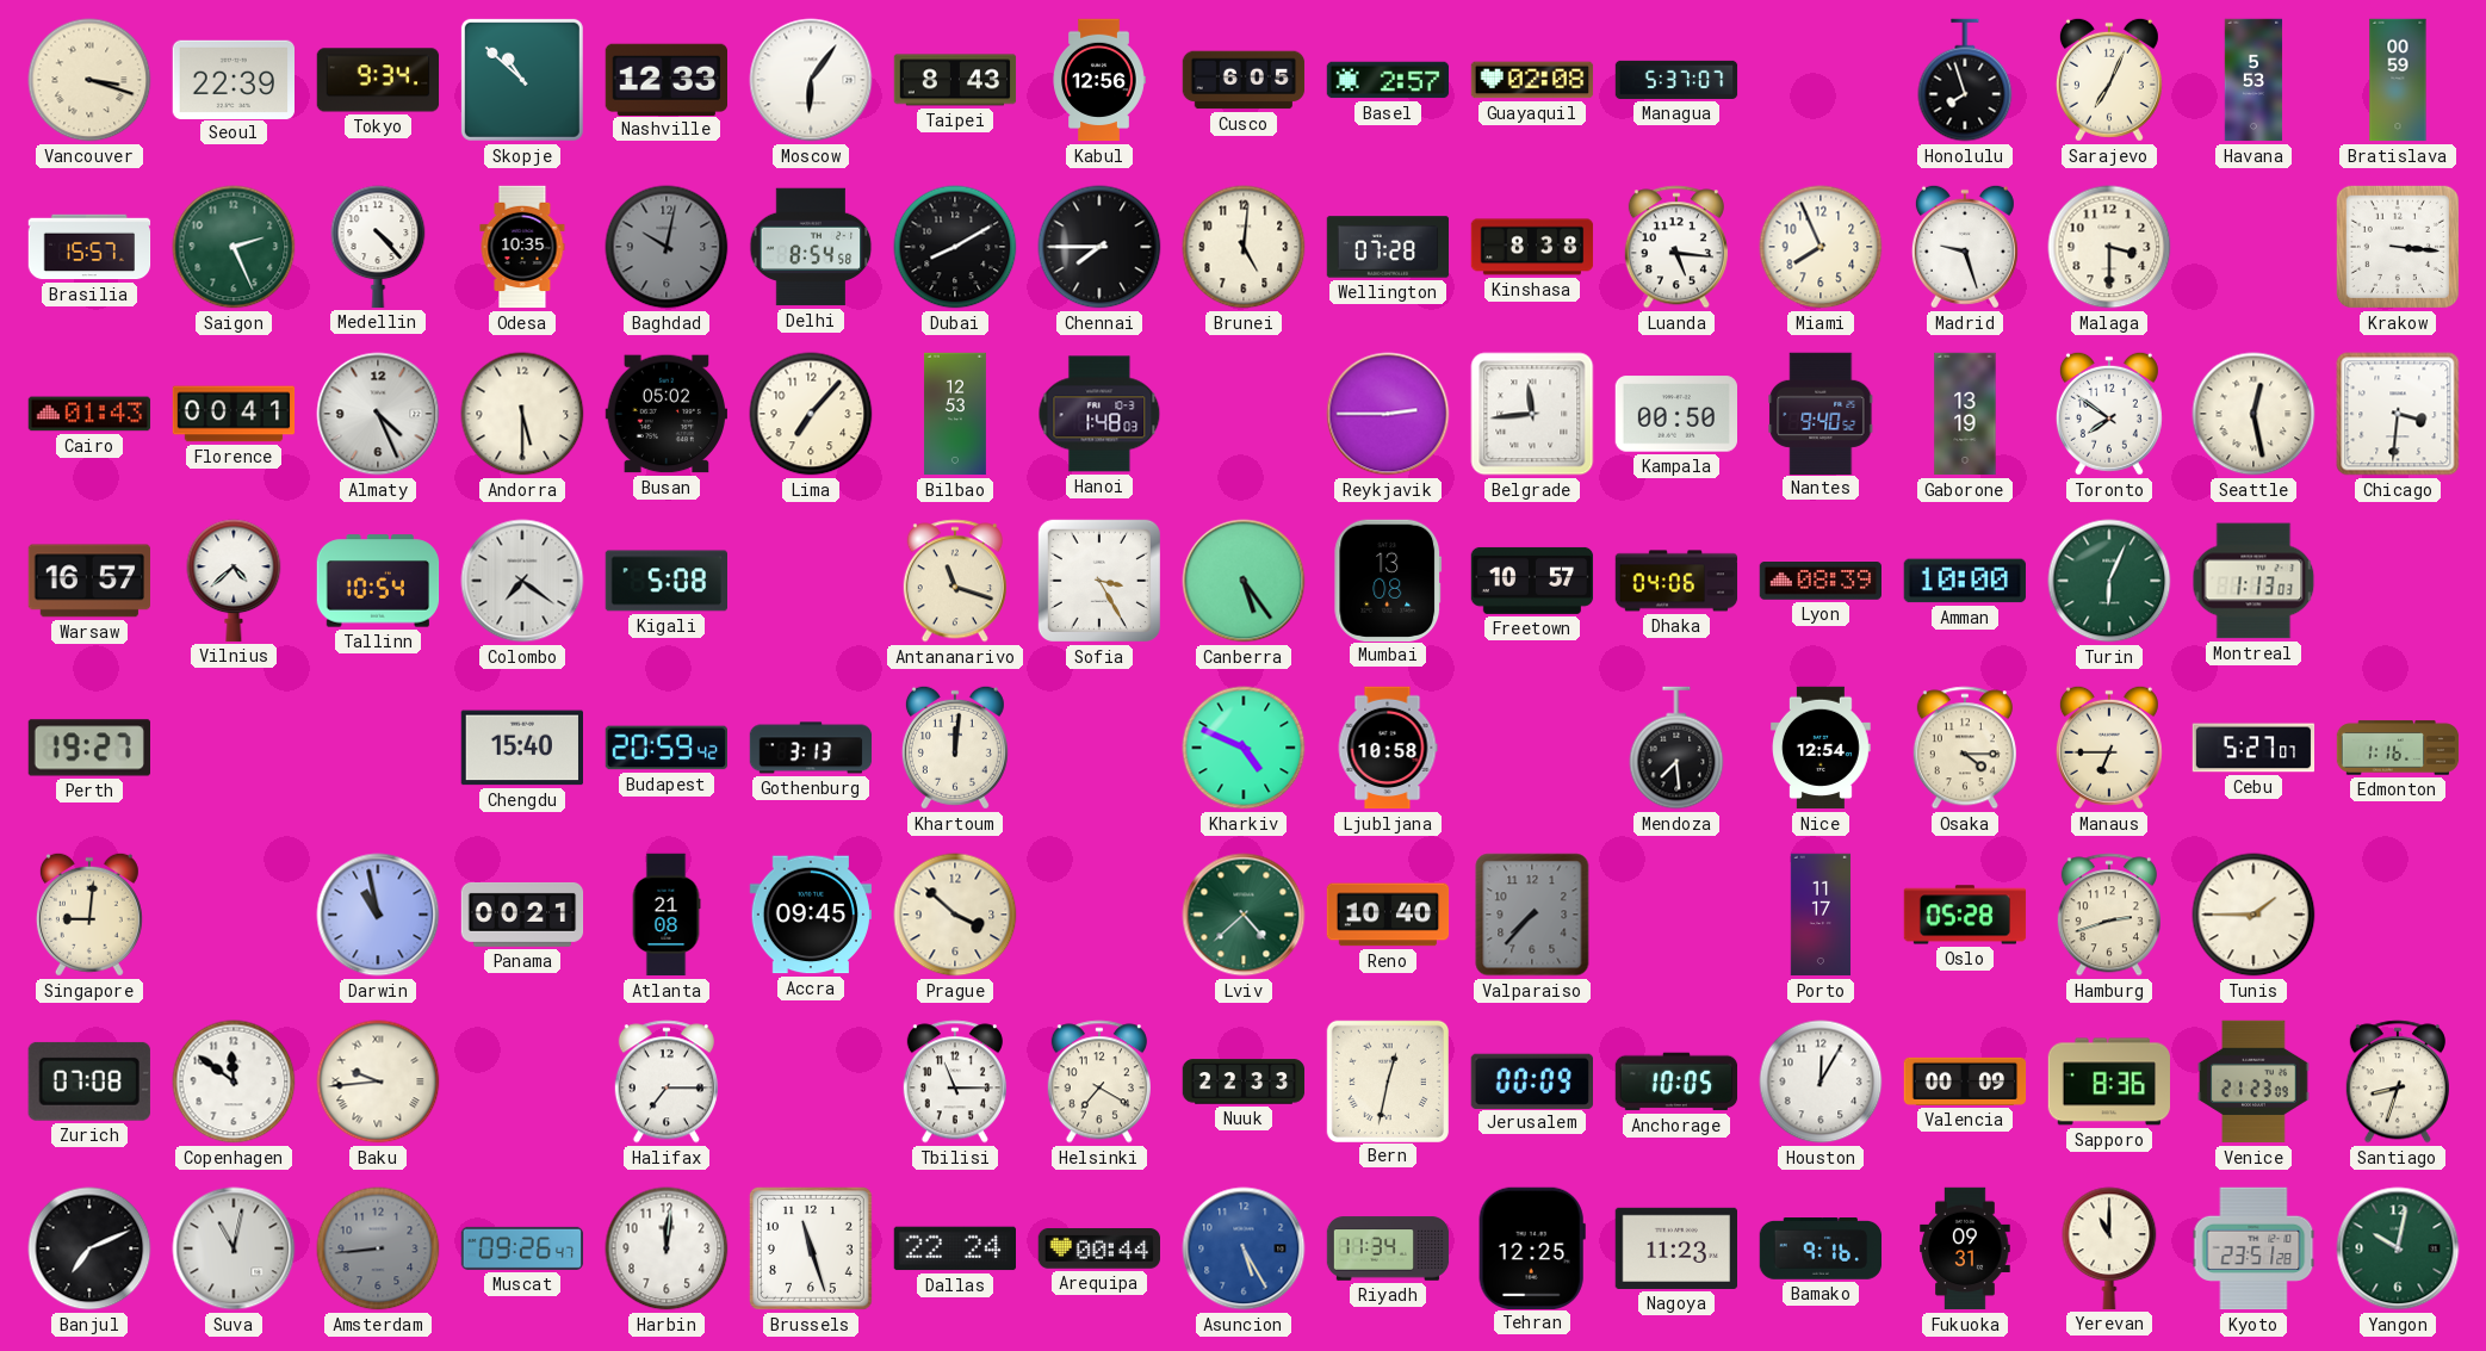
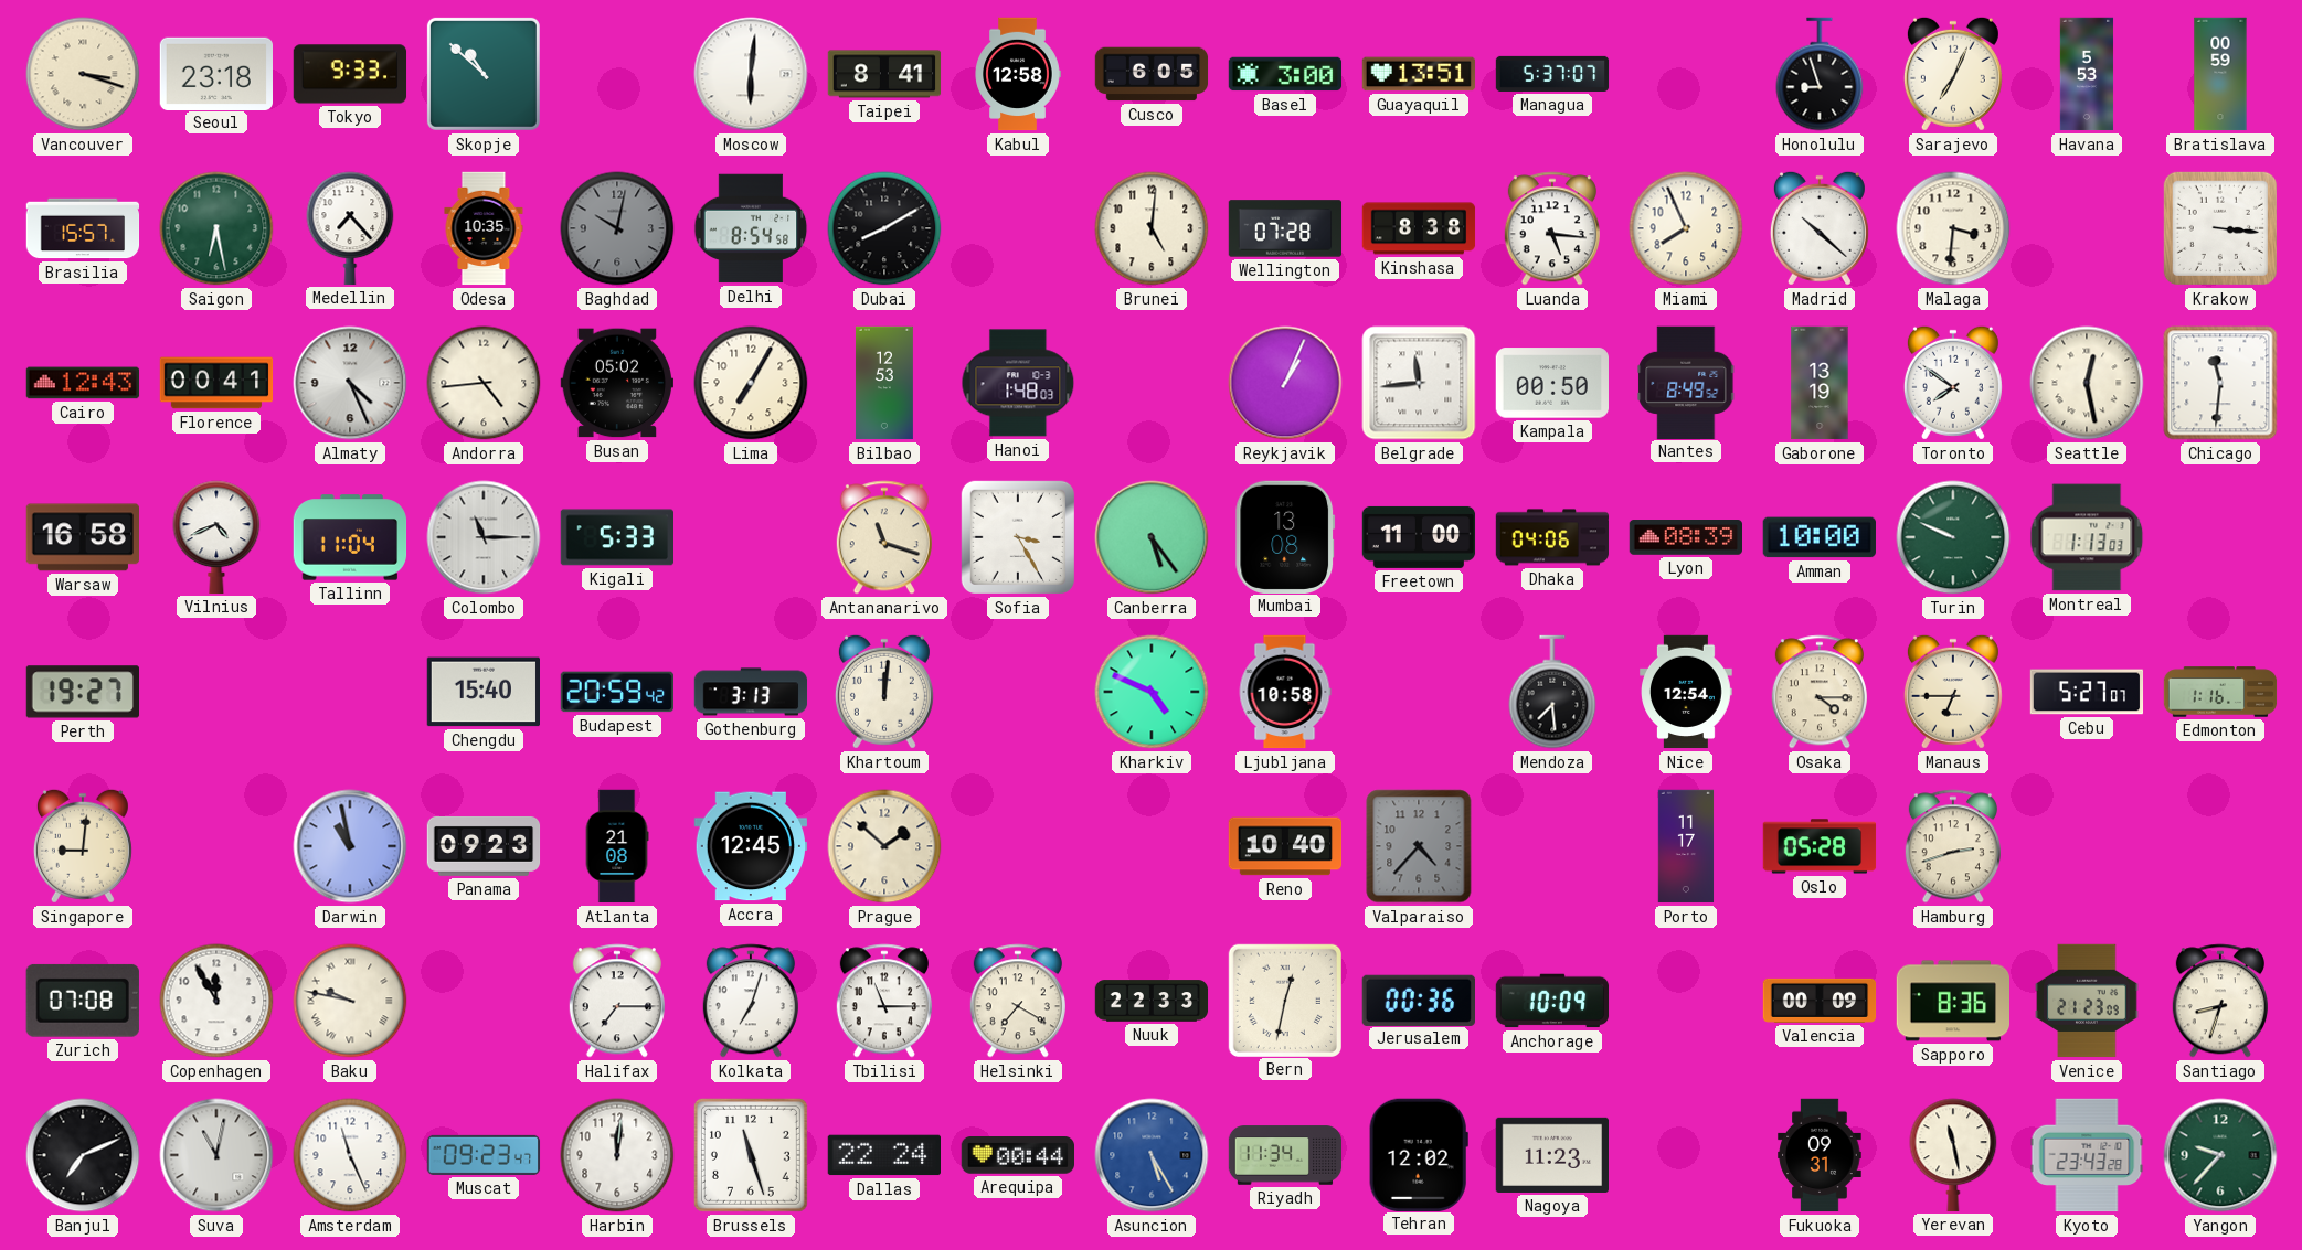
Seoul: 22:39 -> 23:18
Tokyo: 9:34 -> 9:33
Nashville: 12:33 -> none
Moscow: 6:06 -> 6:01
Taipei: 8:43 -> 8:41
Kabul: 12:56 -> 12:58
Basel: 2:57 -> 3:00
Guayaquil: 02:08 -> 13:51
Honolulu: 7:57 -> 8:57
Saigon: 2:26 -> 6:28
Medellin: 4:23 -> 7:23
Chennai: 7:45 -> none
Madrid: 9:27 -> 10:22
Malaga: 3:30 -> 3:31
Cairo: 01:43 -> 12:43
Andorra: 5:30 -> 4:44
Lima: 7:07 -> 7:05
Reykjavik: 2:45 -> 1:04
Nantes: 9:40 -> 8:49
Chicago: 3:31 -> 11:31
Warsaw: 16:57 -> 16:58
Vilnius: 4:38 -> 4:41
Tallinn: 10:54 -> 11:04
Colombo: 7:21 -> 11:15
Kigali: 5:08 -> 5:33
Freetown: 10:57 -> 11:00
Turin: 6:04 -> 9:49
Panama: 00:21 -> 09:23
Accra: 09:45 -> 12:45
Prague: 3:52 -> 1:52
Lviv: 4:38 -> none
Valparaiso: 7:37 -> 4:37
Tunis: 1:45 -> none
Copenhagen: 11:51 -> 11:55
Baku: 9:44 -> 9:47
Kolkata: none -> 7:03
Jerusalem: 00:09 -> 00:36
Anchorage: 10:05 -> 10:09
Houston: 12:05 -> none
Amsterdam: 8:44 -> 11:26
Amsterdam dial: grey -> white
Muscat: 09:26 -> 09:23
Tehran: 12:25 -> 12:02
Bamako: 9:16 -> none
Yerevan: 11:00 -> 11:28
Kyoto: 23:51 -> 23:43
Yangon: 10:02 -> 9:37
